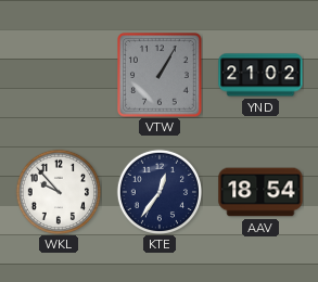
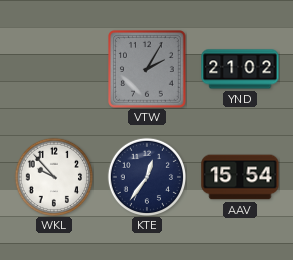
VTW: 1:05 -> 2:05
AAV: 18:54 -> 15:54
